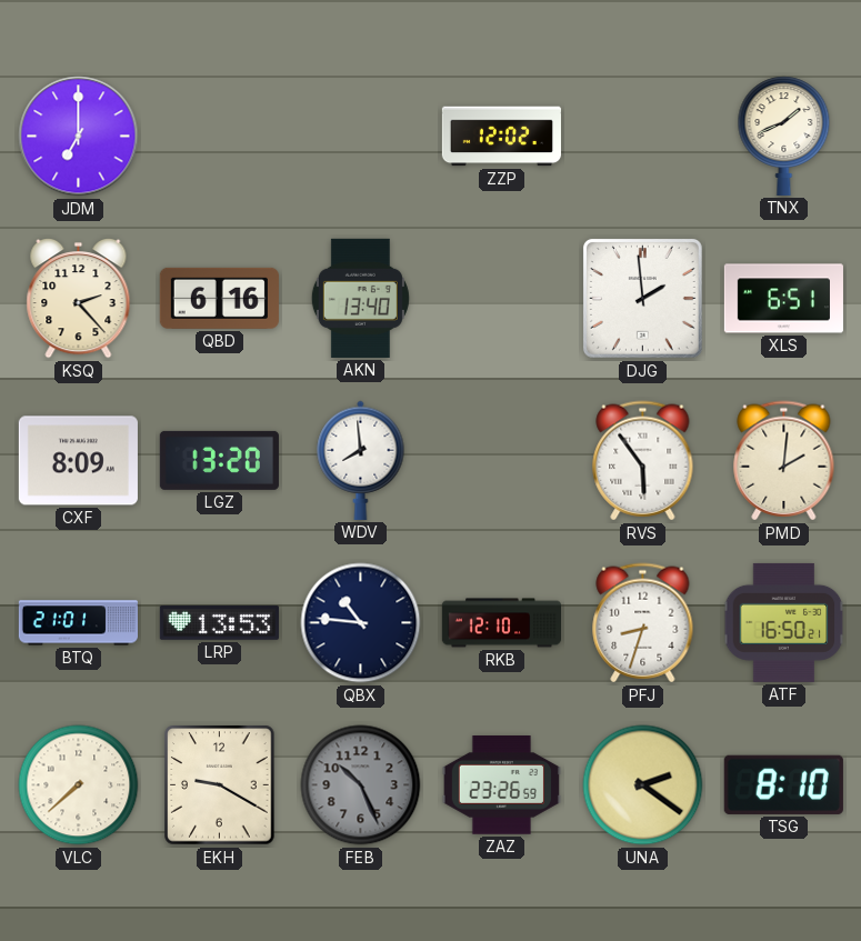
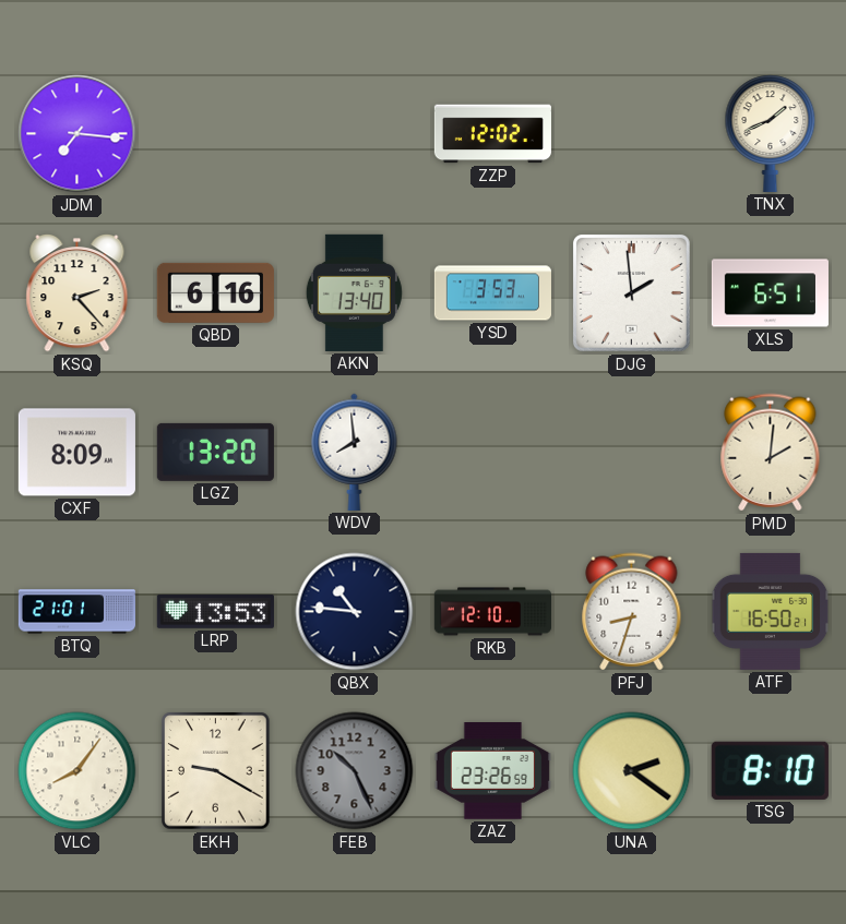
JDM: 7:00 -> 7:16
YSD: none -> 3:53
RVS: 5:54 -> none
VLC: 7:38 -> 8:06
